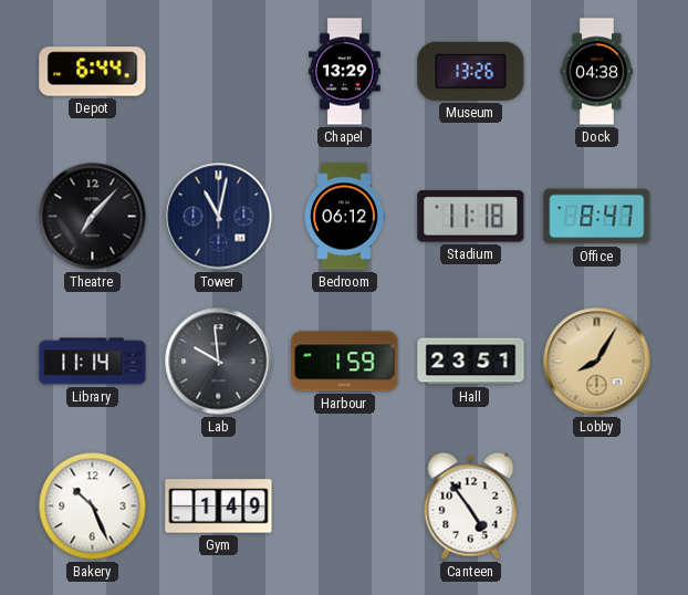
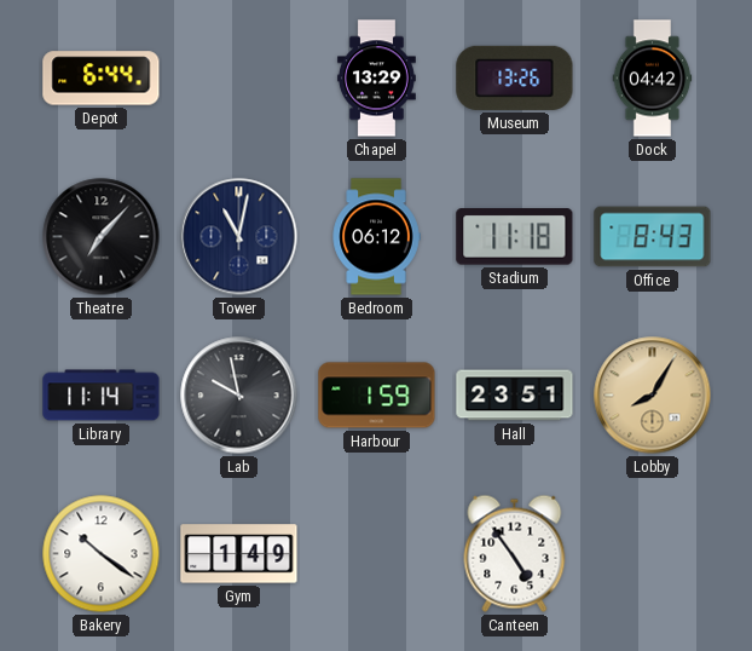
Dock: 04:38 -> 04:42
Office: 8:47 -> 8:43
Lab: 9:59 -> 9:58
Bakery: 10:26 -> 10:21
